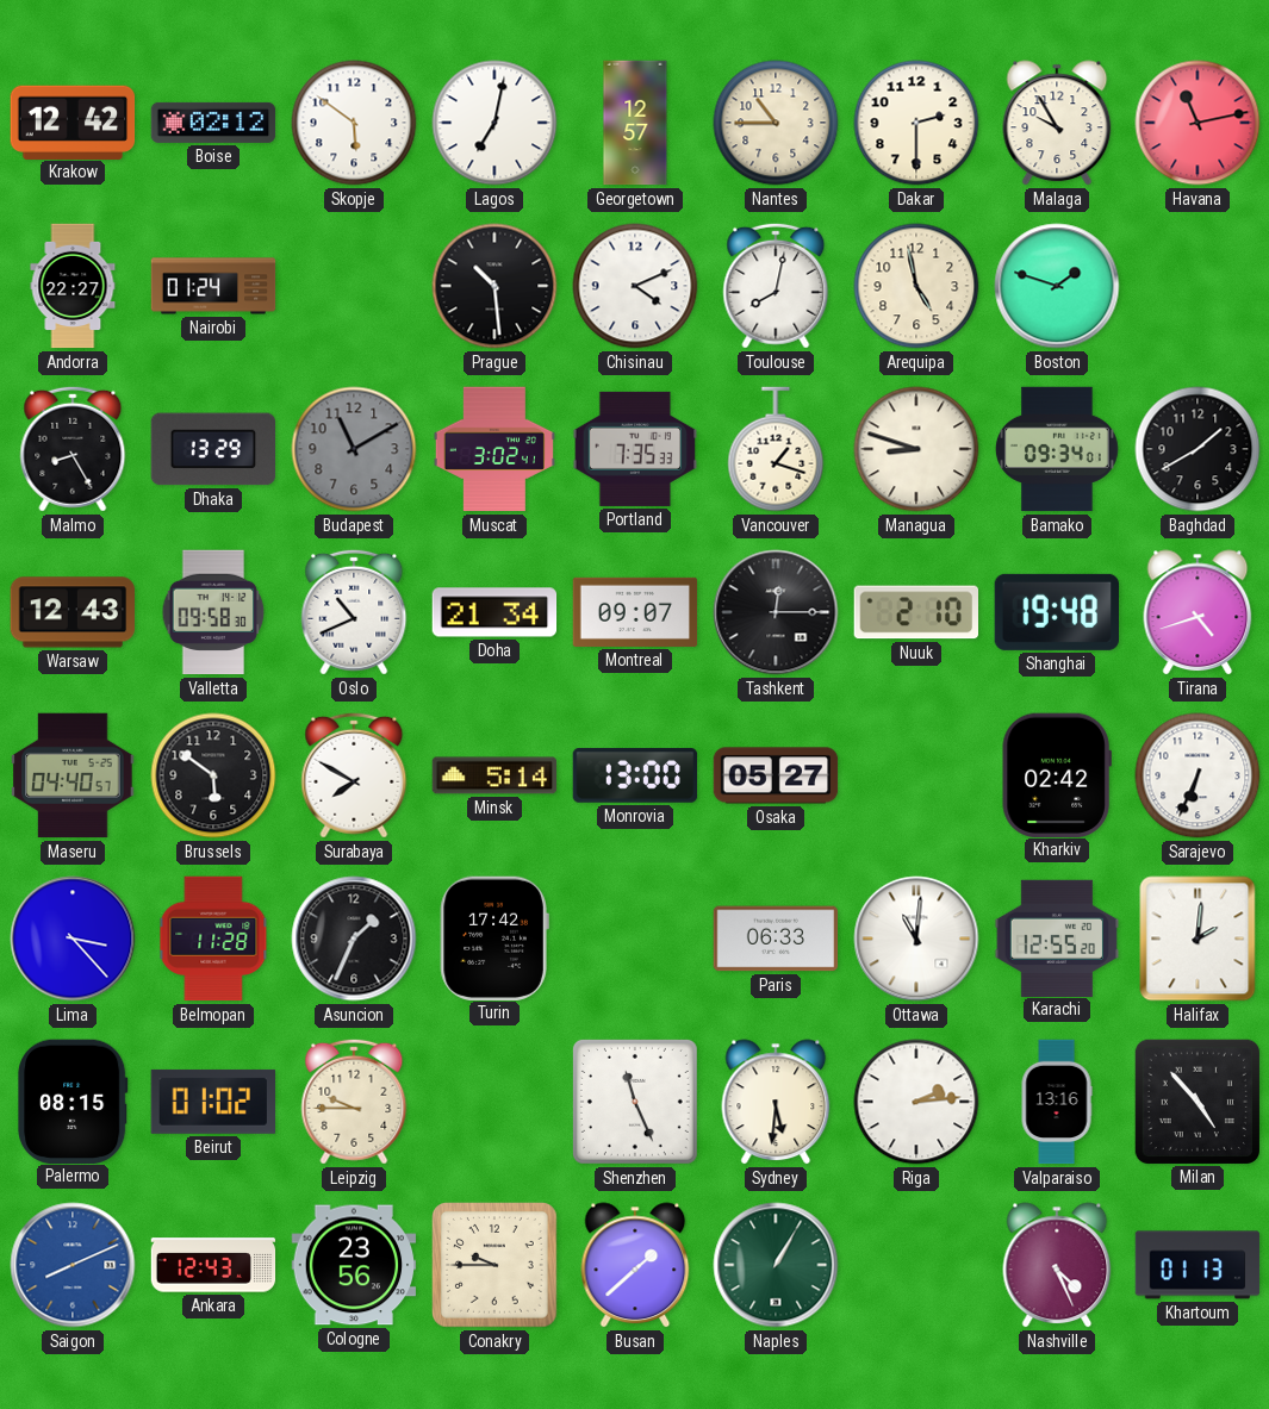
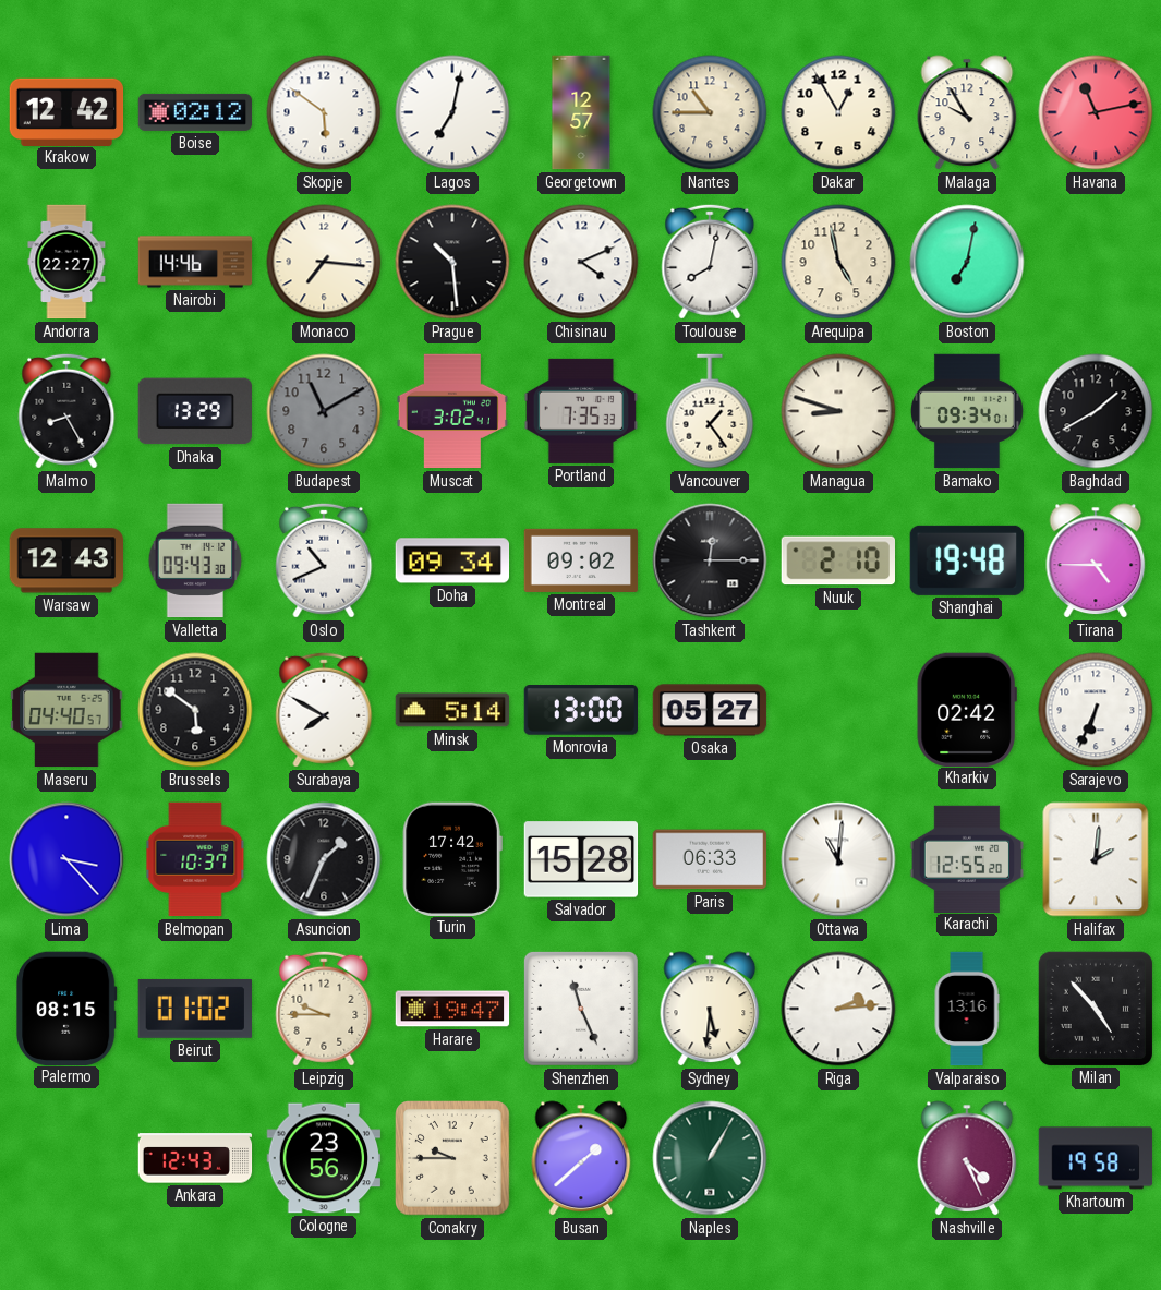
Dakar: 2:30 -> 12:55
Nairobi: 01:24 -> 14:46
Monaco: none -> 7:16
Boston: 1:48 -> 7:02
Vancouver: 1:18 -> 1:24
Valletta: 09:58 -> 09:43
Doha: 21:34 -> 09:34
Montreal: 09:07 -> 09:02
Tirana: 4:42 -> 4:45
Belmopan: 11:28 -> 10:37
Salvador: none -> 15:28
Harare: none -> 19:47
Saigon: 8:11 -> none
Khartoum: 01:13 -> 19:58
